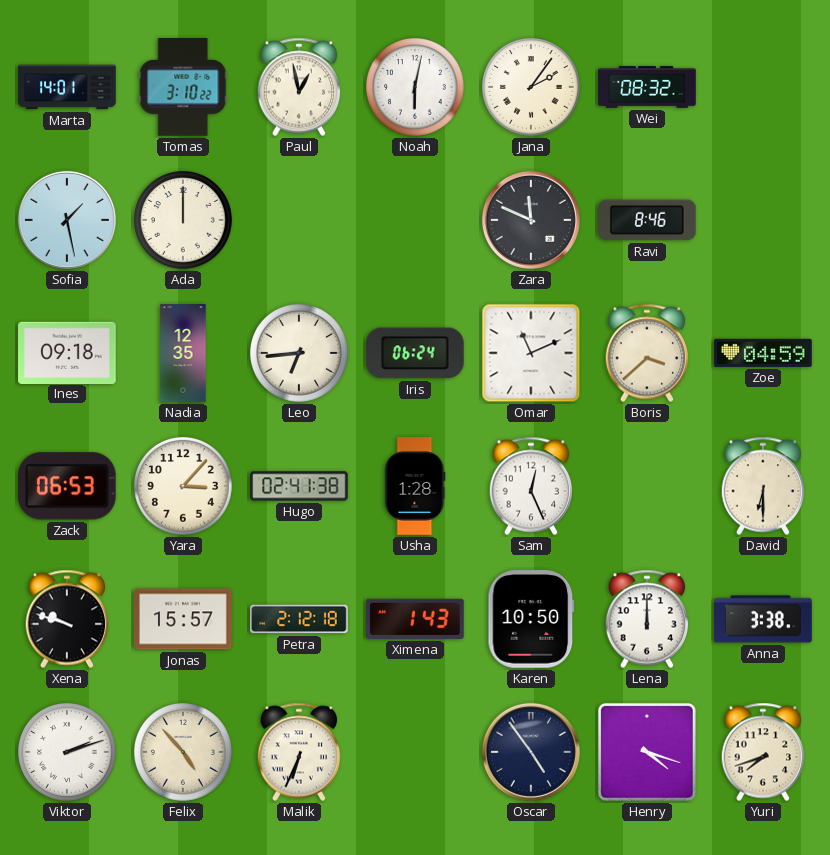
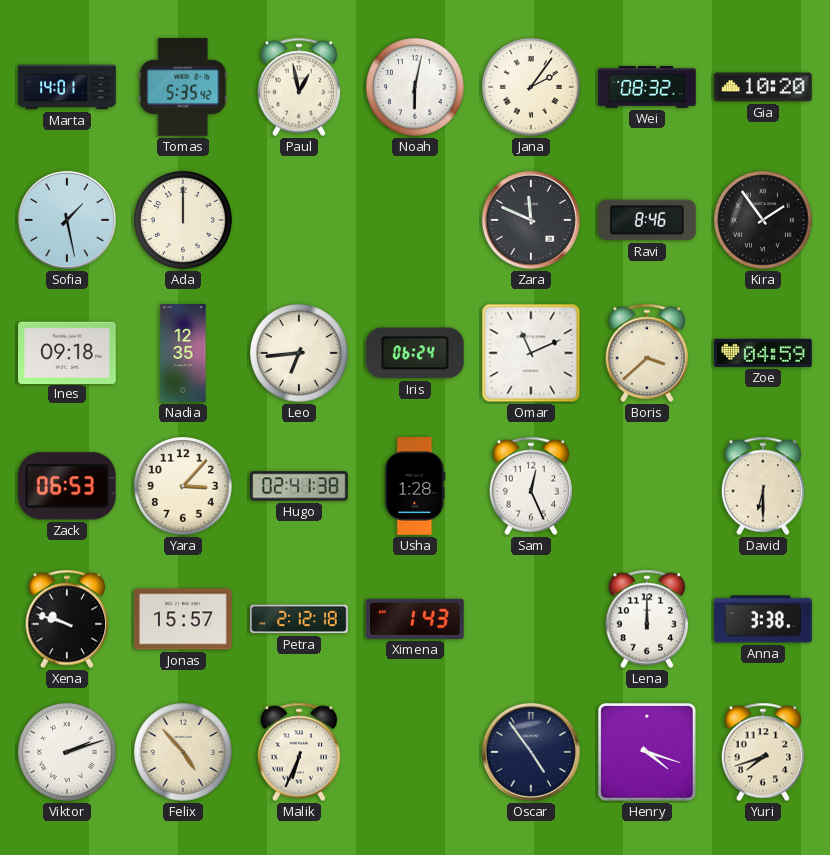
Tomas: 3:10 -> 5:35
Gia: none -> 10:20
Kira: none -> 1:54
Karen: 10:50 -> none
